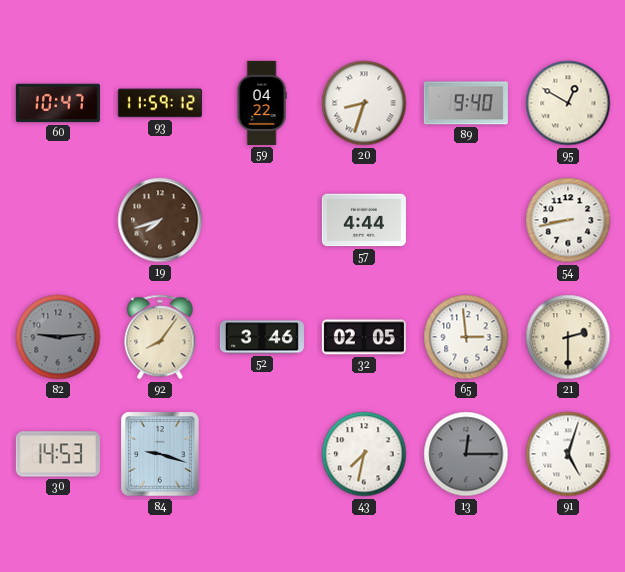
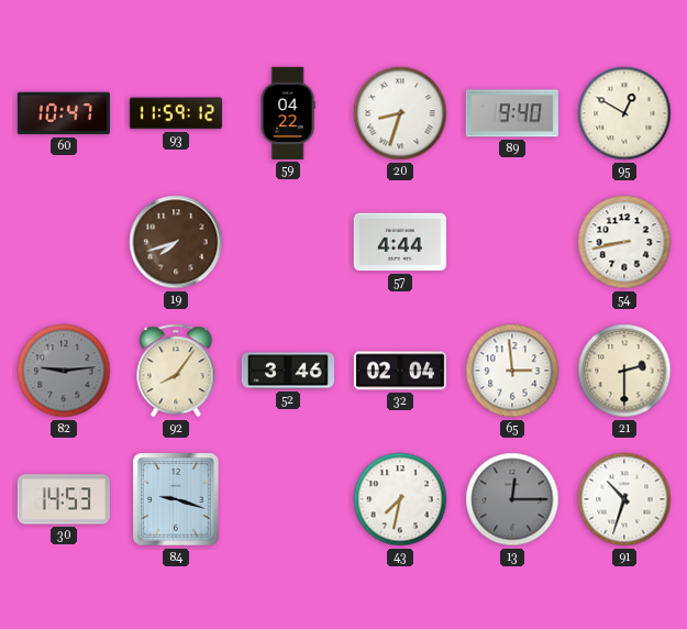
32: 02:05 -> 02:04
91: 5:03 -> 10:33
